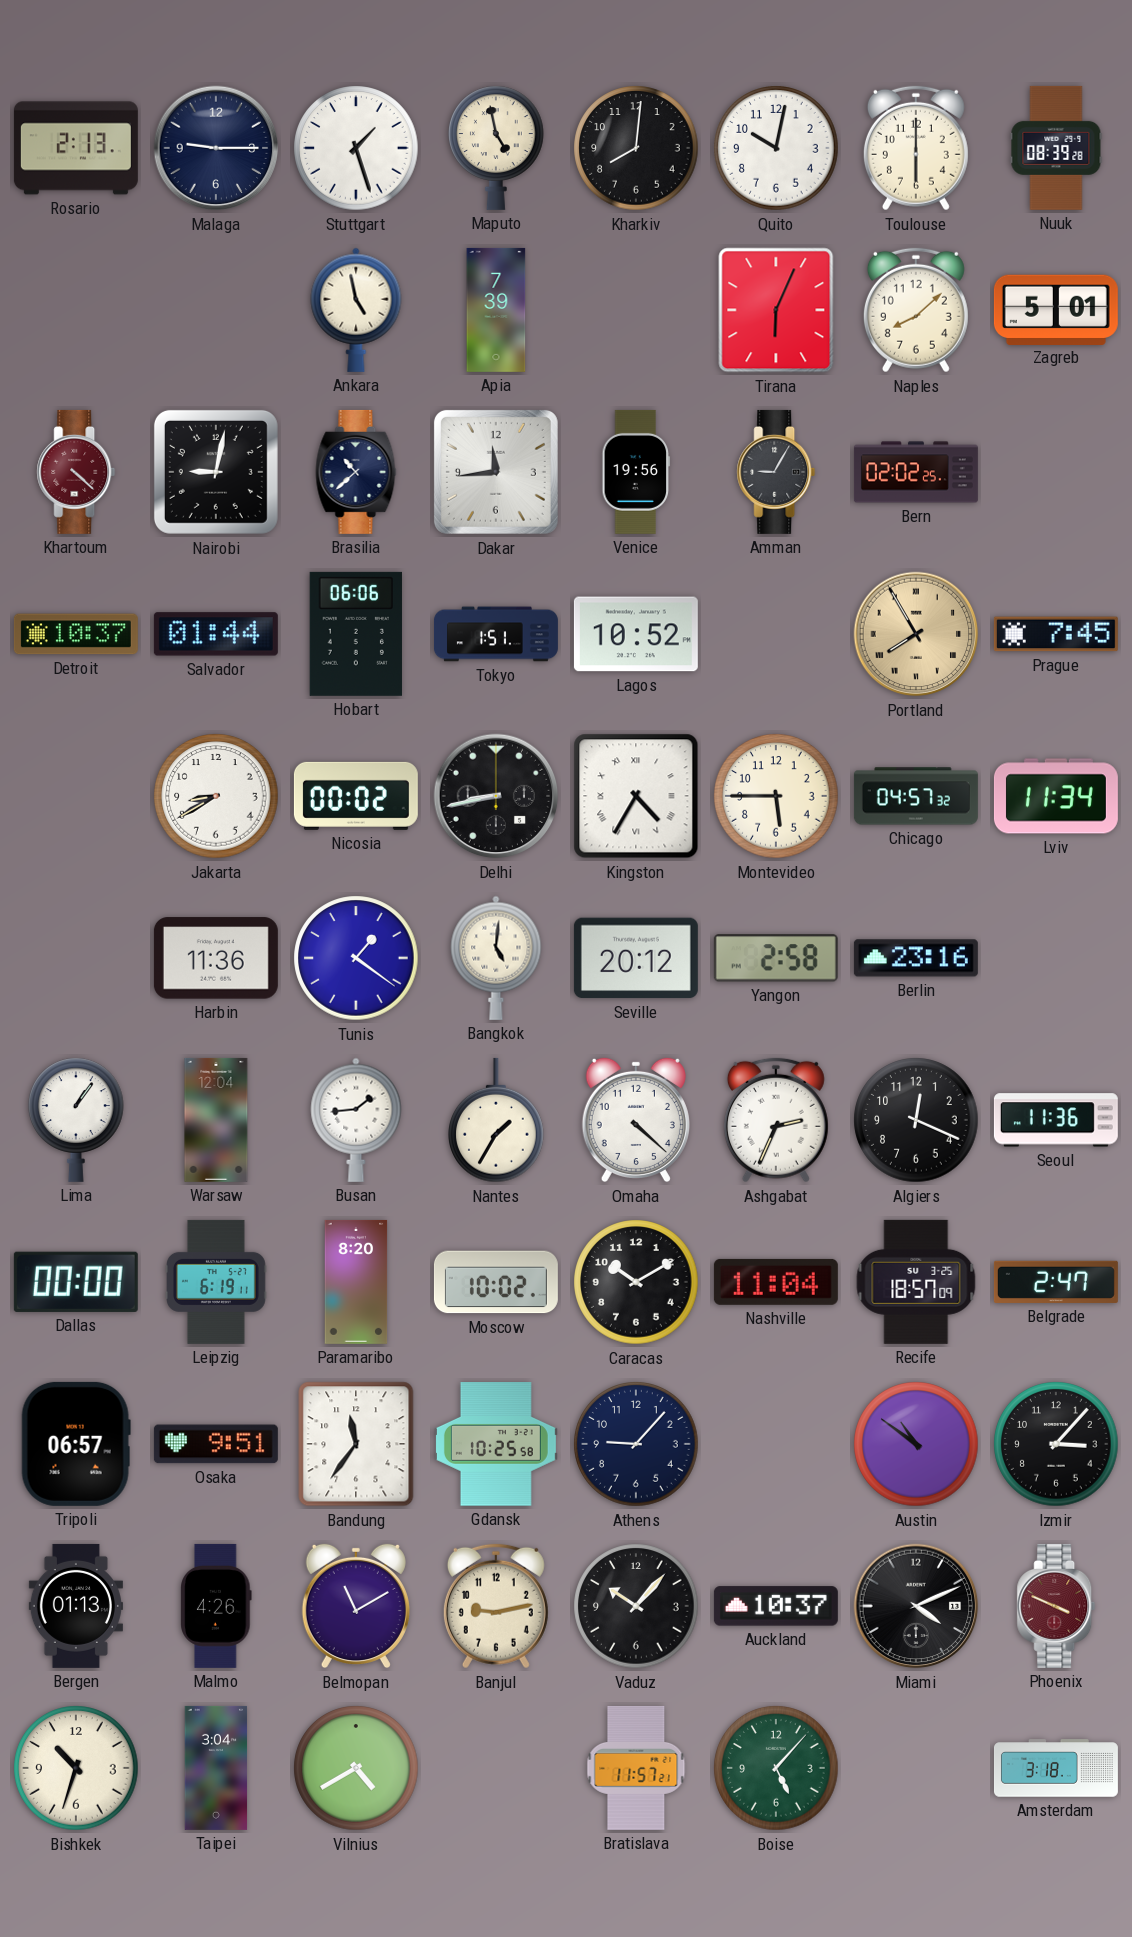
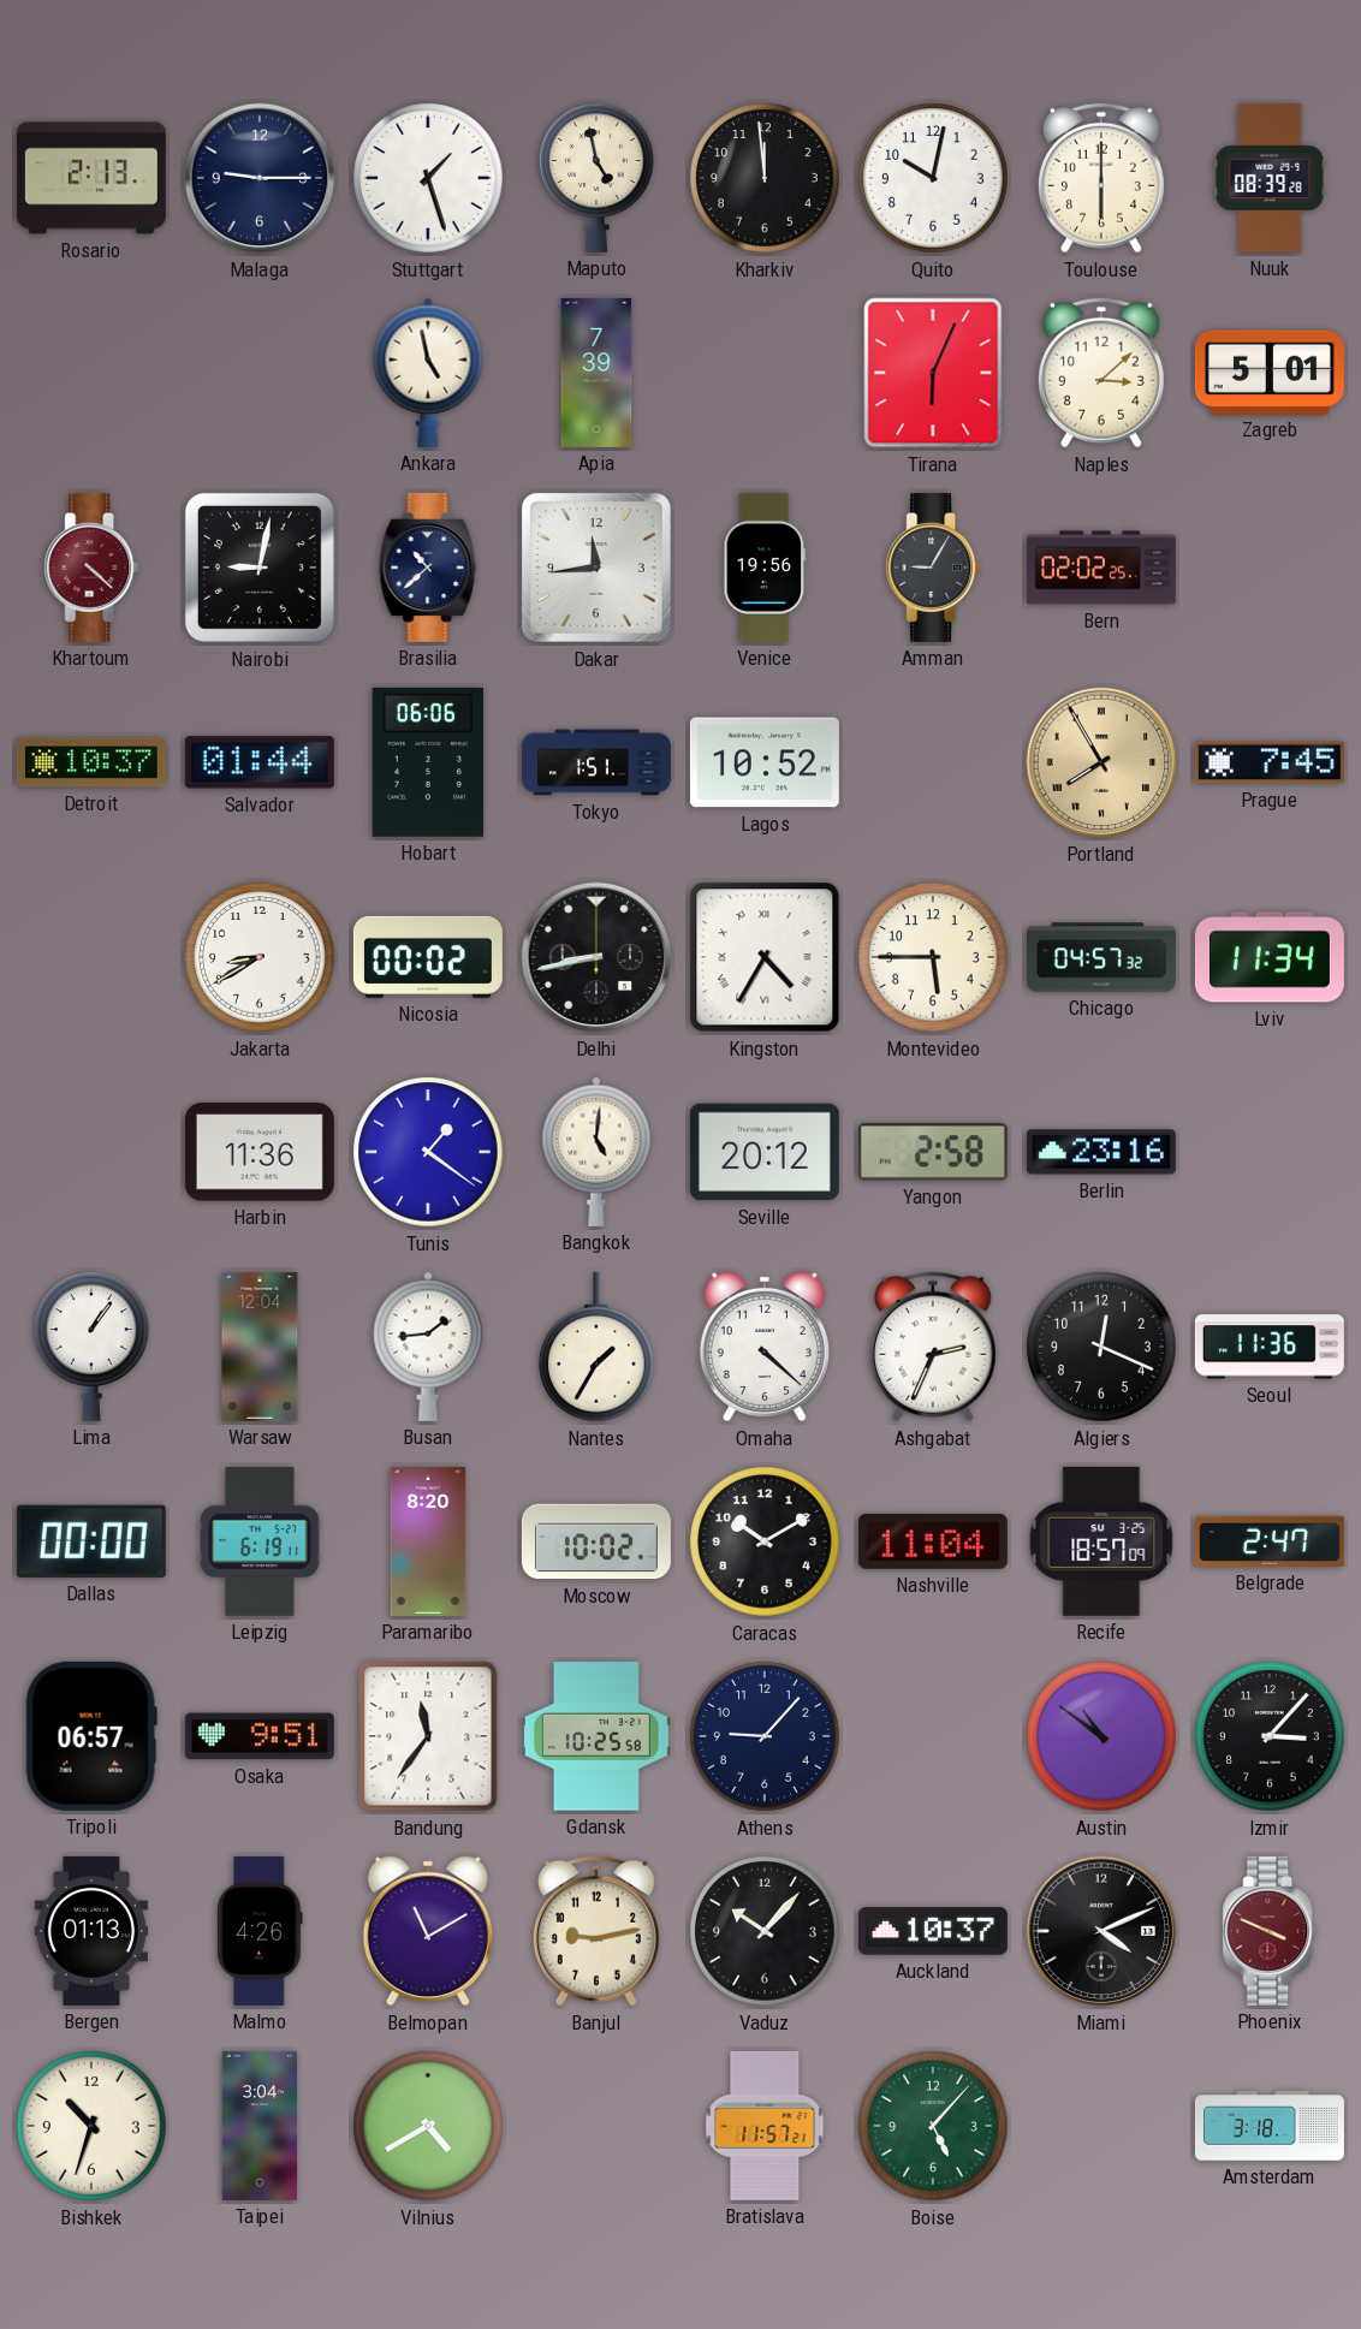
Kharkiv: 8:01 -> 11:59
Naples: 8:08 -> 3:08
